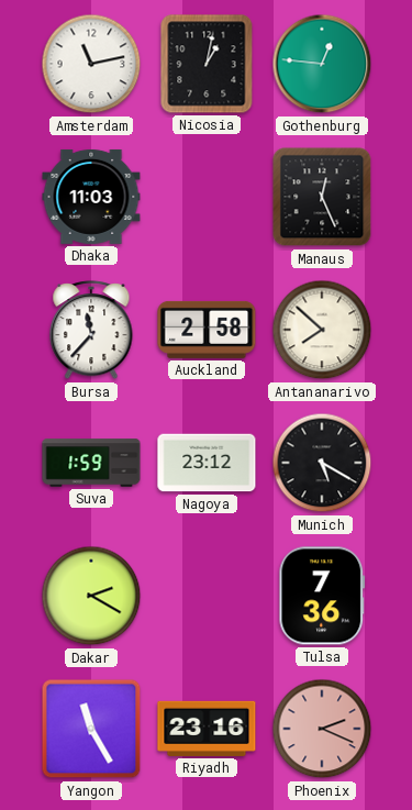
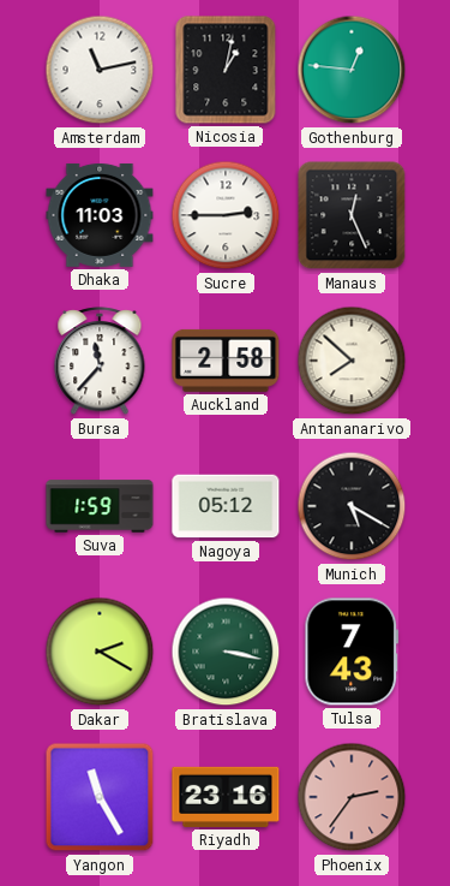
Sucre: none -> 2:45
Nagoya: 23:12 -> 05:12
Bratislava: none -> 3:17
Tulsa: 7:36 -> 7:43
Phoenix: 2:19 -> 2:36
